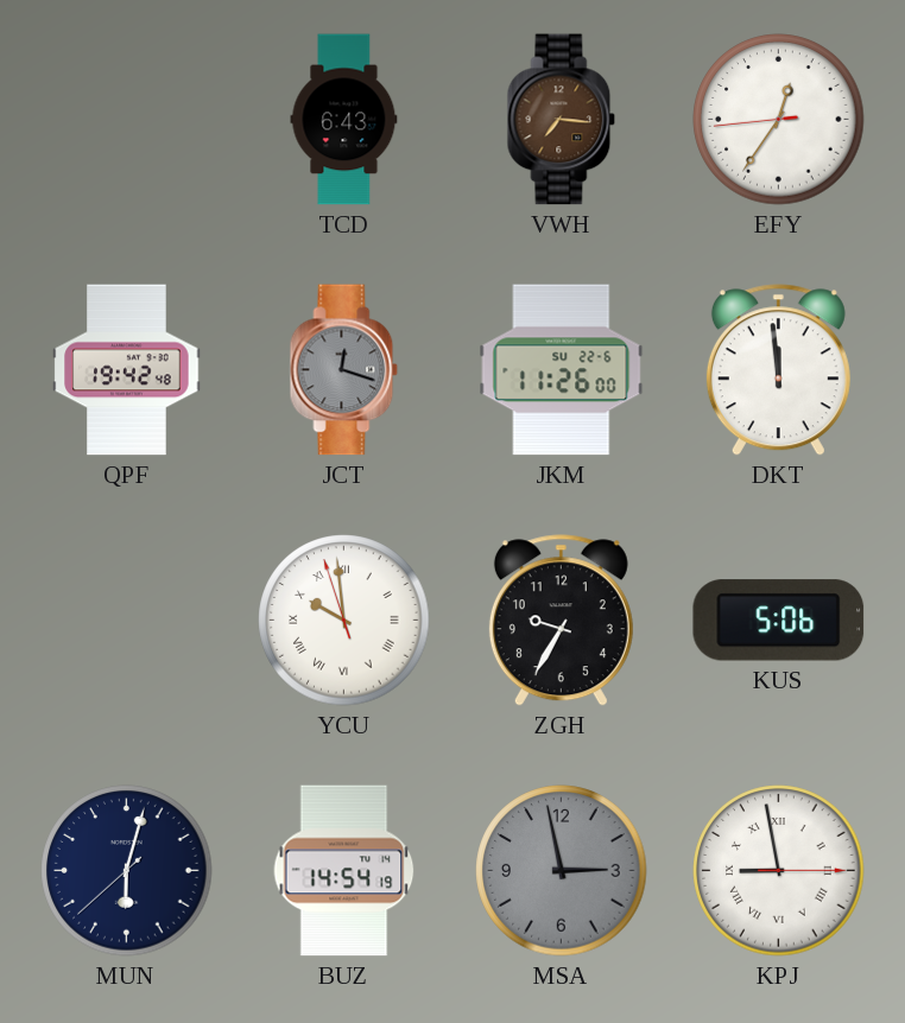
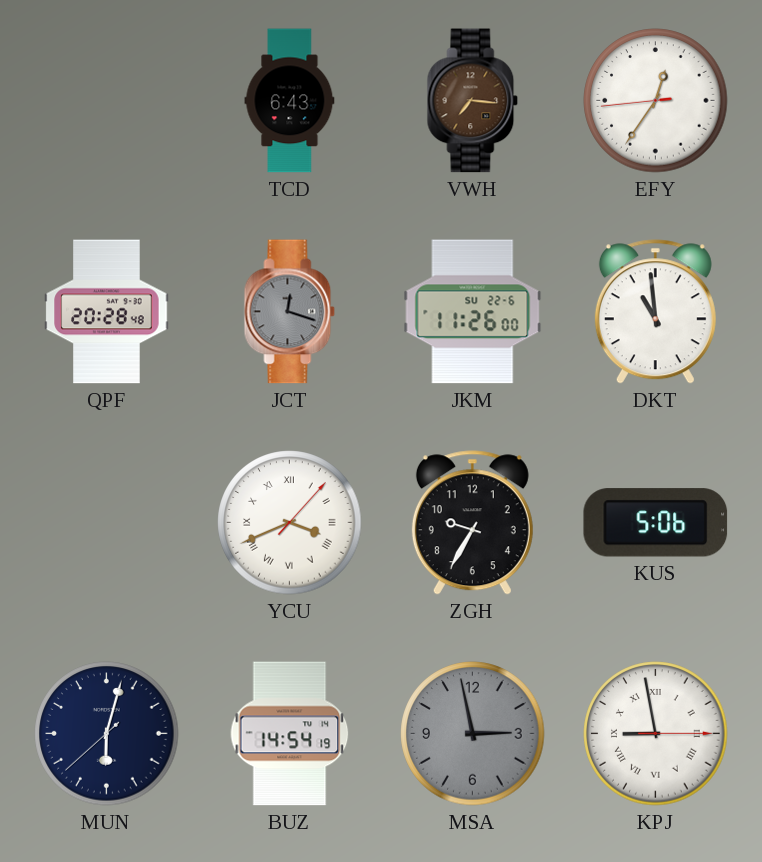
QPF: 19:42 -> 20:28
DKT: 11:59 -> 10:59
YCU: 9:58 -> 3:41
